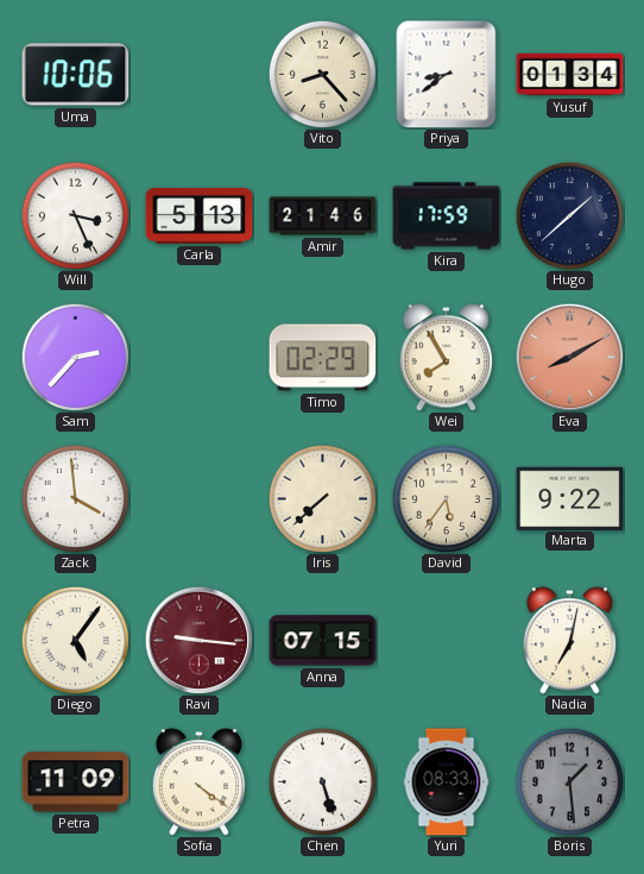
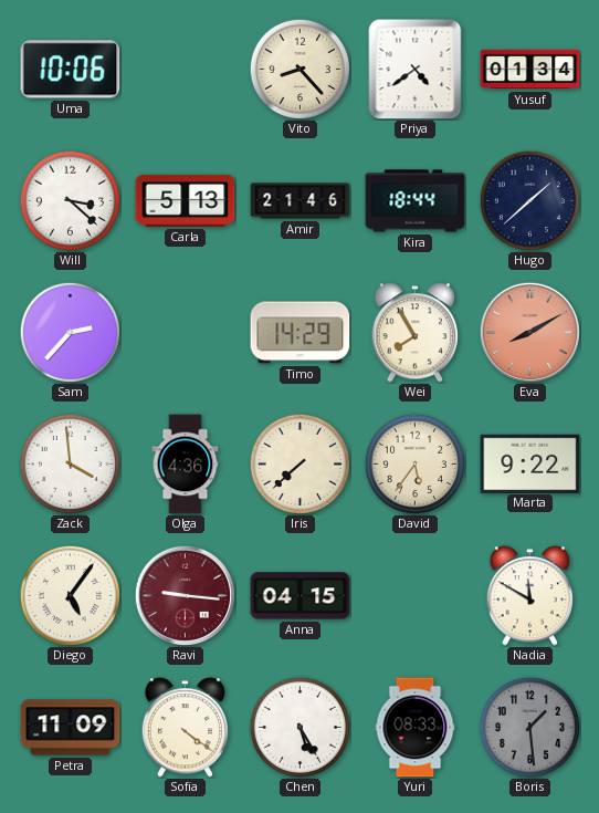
Priya: 8:39 -> 4:39
Will: 3:26 -> 3:22
Kira: 17:59 -> 18:44
Timo: 02:29 -> 14:29
Olga: none -> 4:36
Anna: 07:15 -> 04:15
Nadia: 7:02 -> 11:50
Chen: 5:27 -> 5:25
